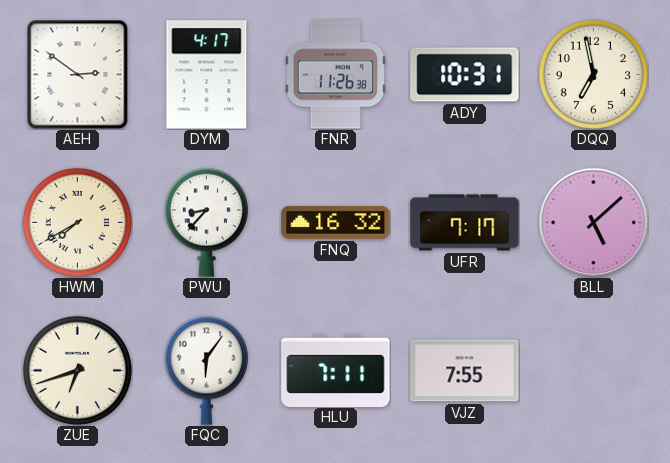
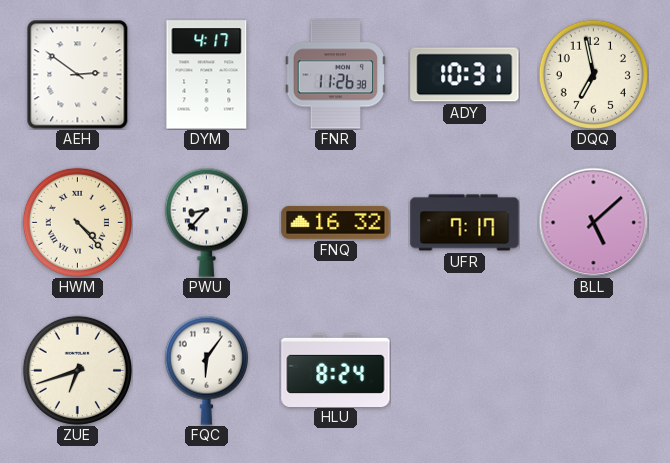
HWM: 7:40 -> 4:23
HLU: 7:11 -> 8:24
VJZ: 7:55 -> none
